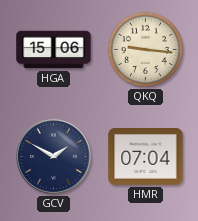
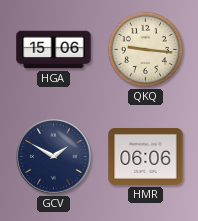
HMR: 07:04 -> 06:06
